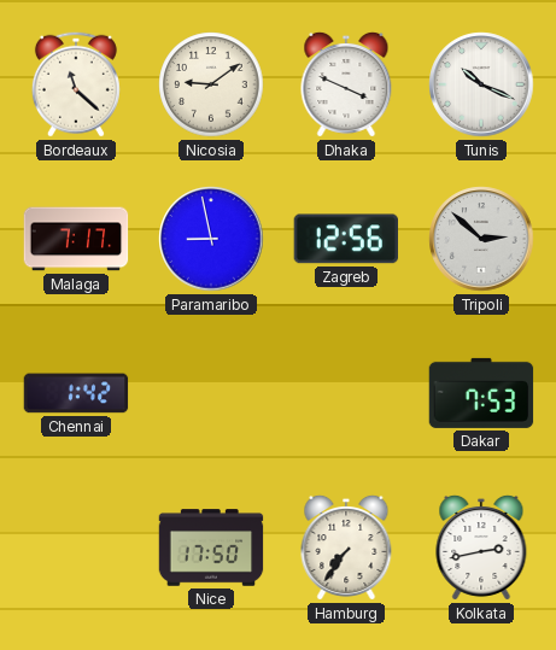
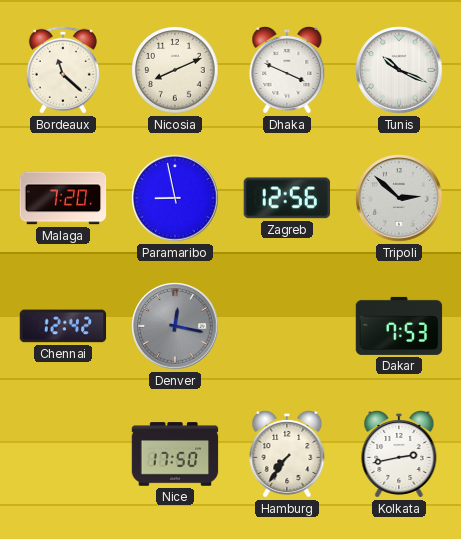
Nicosia: 9:09 -> 8:11
Malaga: 7:17 -> 7:20
Chennai: 1:42 -> 12:42
Denver: none -> 12:17
